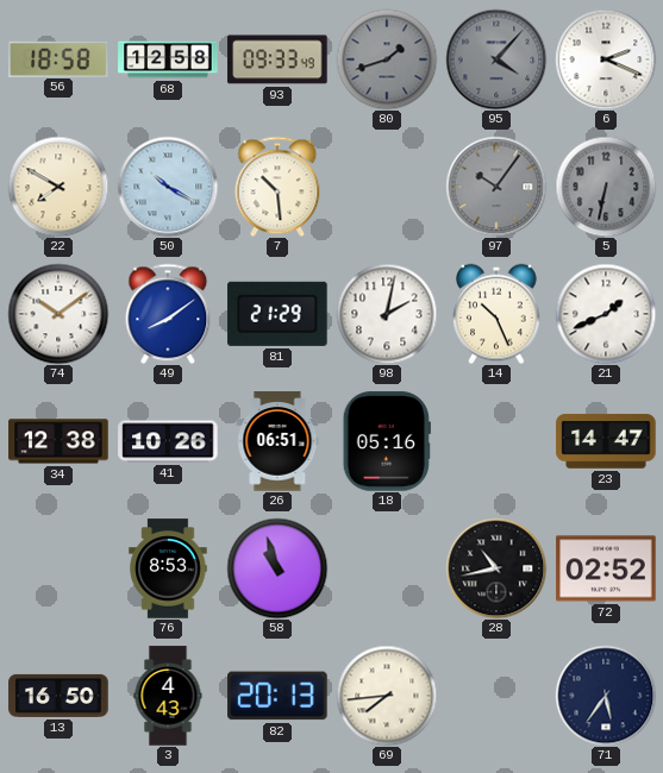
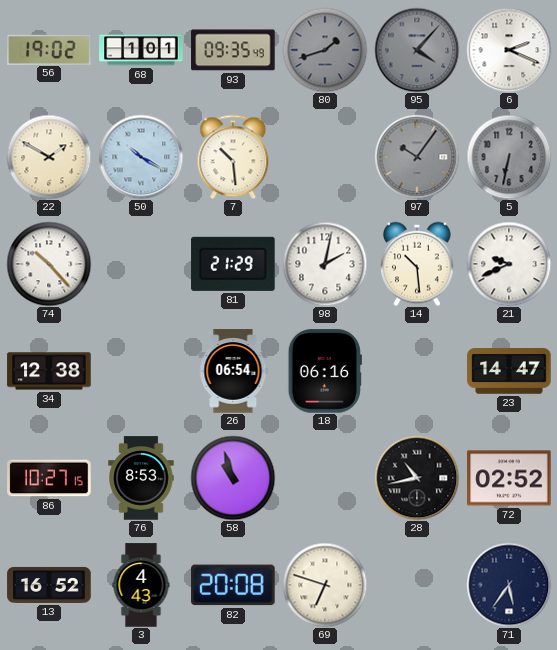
56: 18:58 -> 19:02
68: 12:58 -> 1:01
93: 09:33 -> 09:35
22: 7:50 -> 1:50
74: 10:09 -> 10:23
49: 8:09 -> none
14: 10:26 -> 10:29
21: 1:41 -> 9:41
41: 10:26 -> none
26: 06:51 -> 06:54
18: 05:16 -> 06:16
86: none -> 10:27
13: 16:50 -> 16:52
82: 20:13 -> 20:08
69: 7:44 -> 6:48
